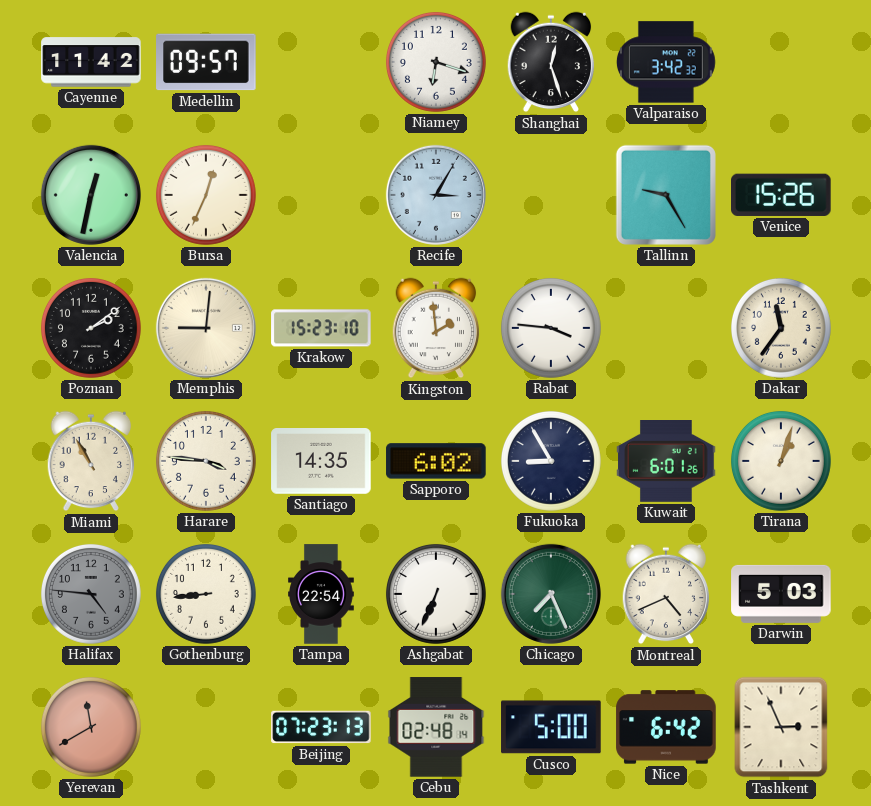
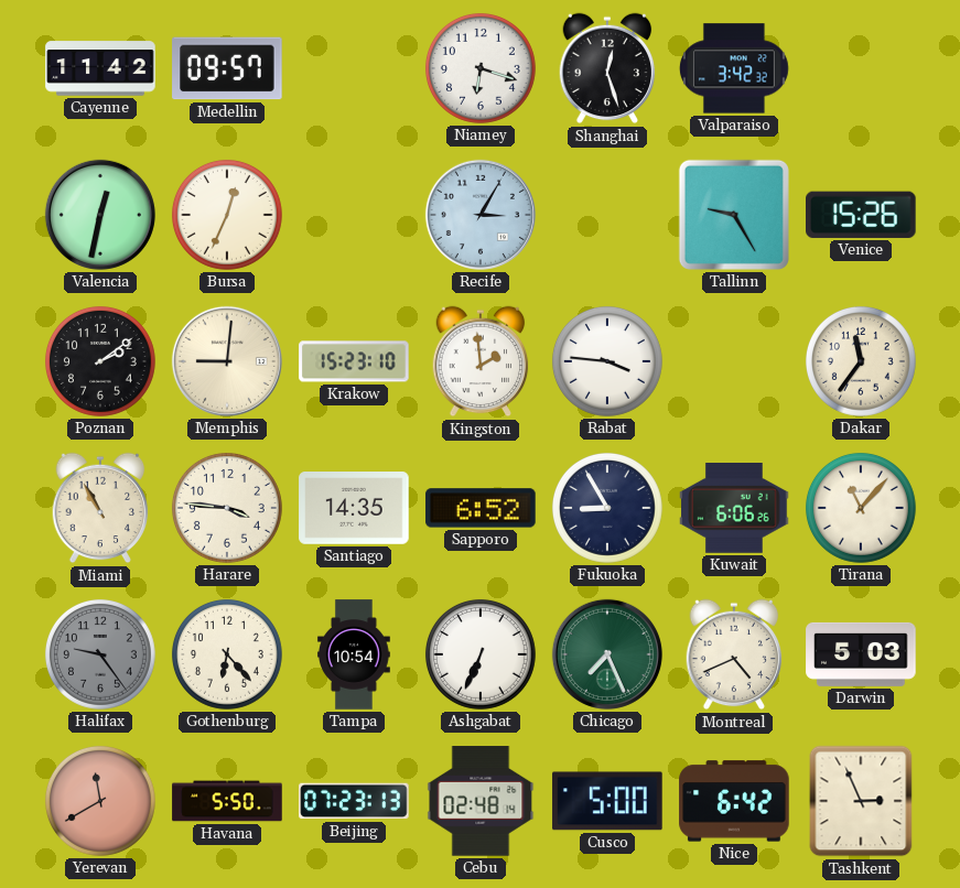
Sapporo: 6:02 -> 6:52
Kuwait: 6:01 -> 6:06
Tirana: 1:03 -> 11:07
Halifax: 4:46 -> 9:24
Gothenburg: 8:44 -> 6:23
Tampa: 22:54 -> 10:54
Havana: none -> 5:50
